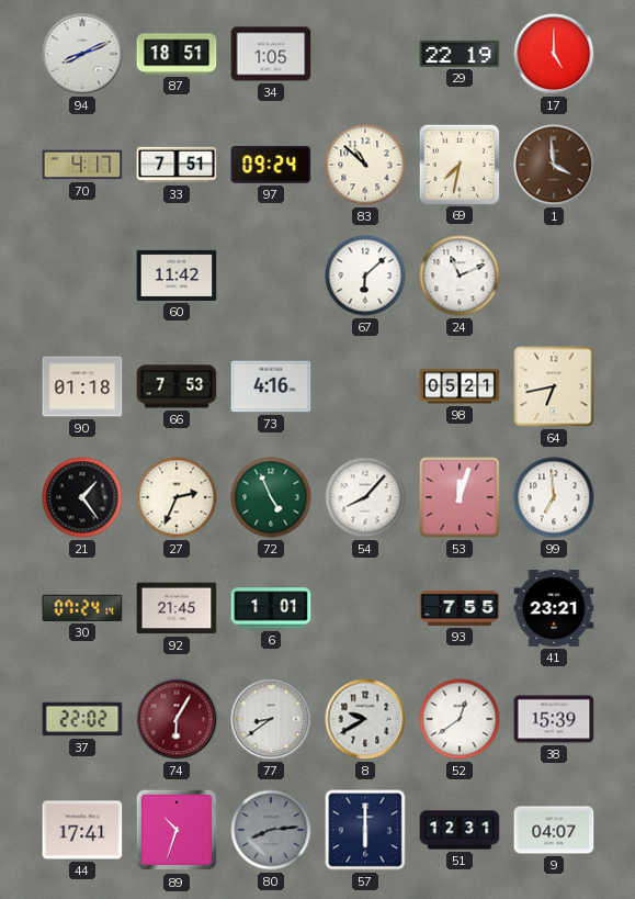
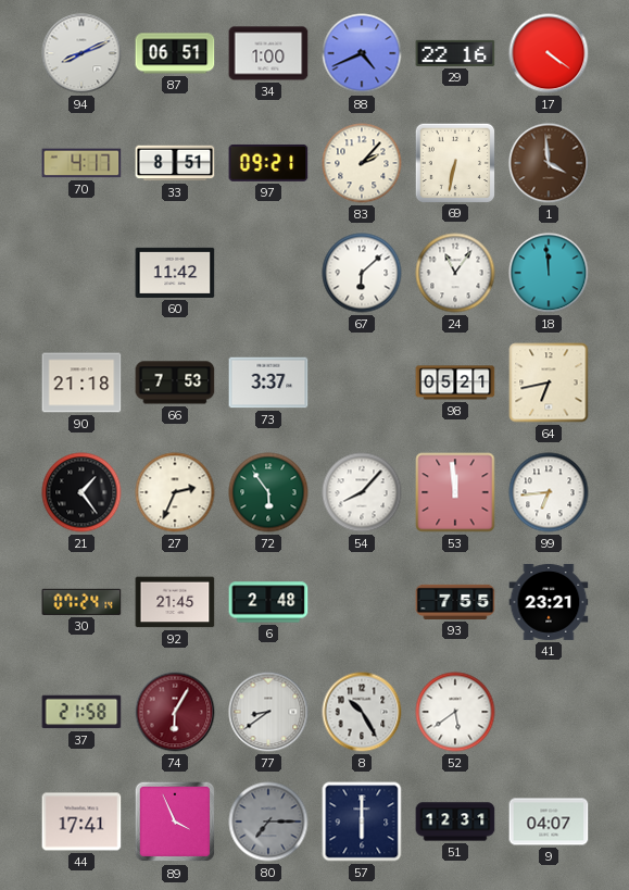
87: 18:51 -> 06:51
34: 1:05 -> 1:00
88: none -> 4:41
29: 22:19 -> 22:16
17: 5:00 -> 4:21
33: 7:51 -> 8:51
97: 09:24 -> 09:21
83: 10:52 -> 2:07
69: 7:32 -> 6:32
24: 11:11 -> 11:06
18: none -> 11:59
90: 01:18 -> 21:18
73: 4:16 -> 3:37
72: 4:56 -> 5:54
53: 12:03 -> 11:59
99: 6:59 -> 6:44
6: 1:01 -> 2:48
37: 22:02 -> 21:58
8: 9:40 -> 10:25
52: 12:39 -> 5:39
38: 15:39 -> none
89: 10:33 -> 3:56
80: 8:14 -> 7:15
